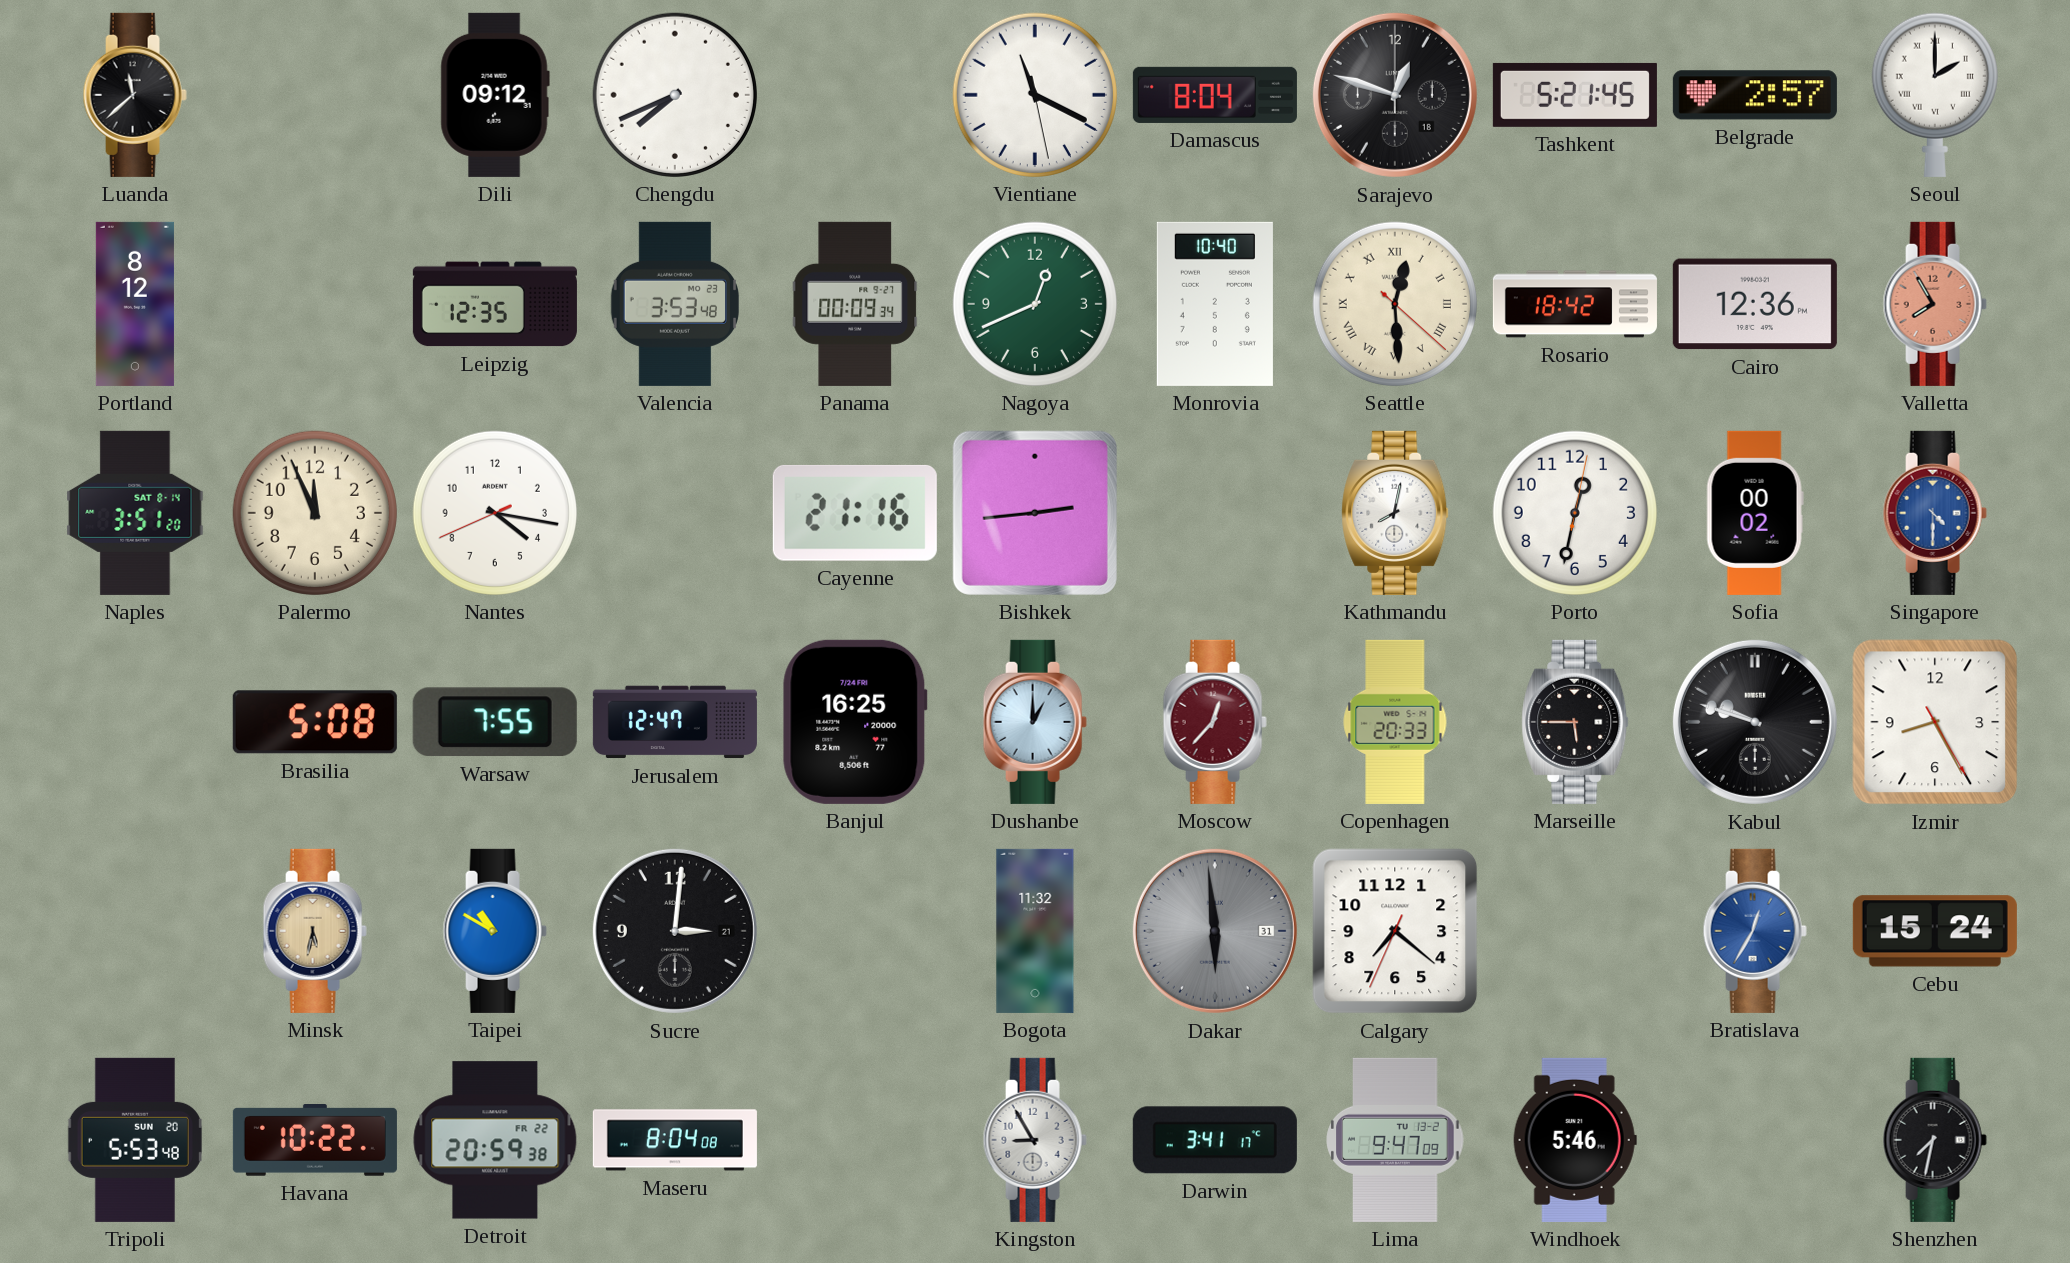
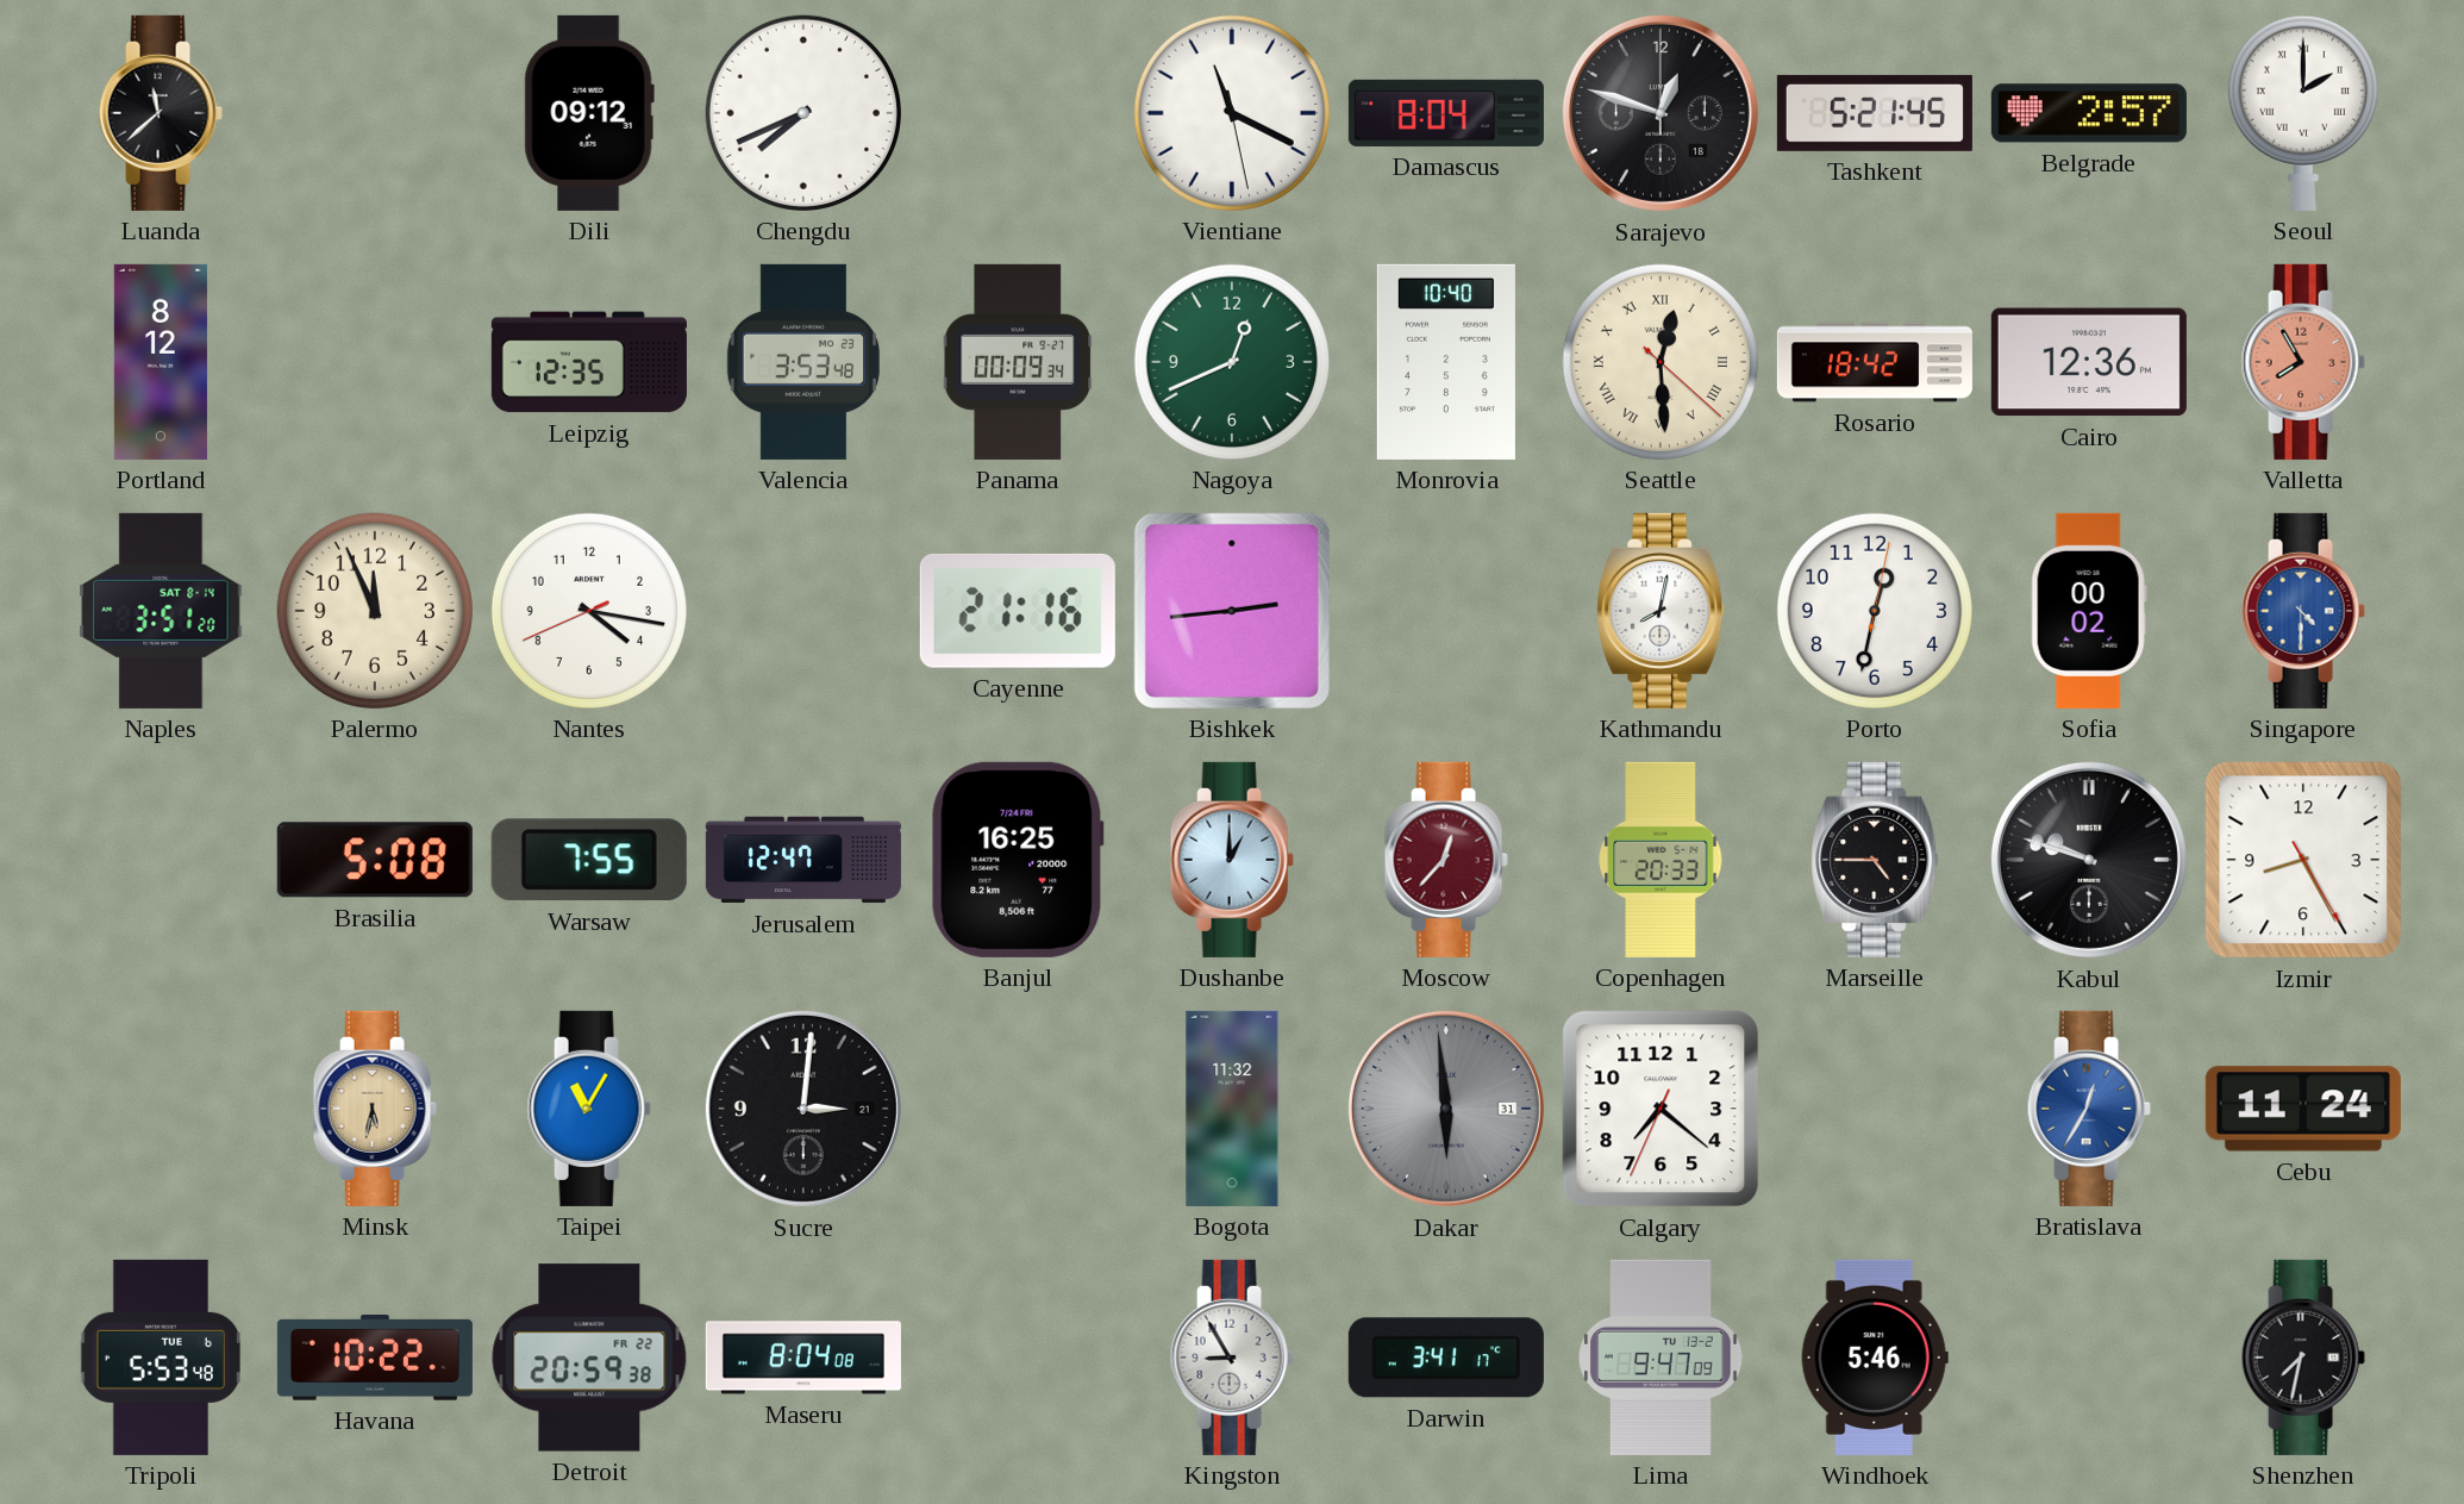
Marseille: 5:45 -> 4:45
Taipei: 10:50 -> 11:05
Cebu: 15:24 -> 11:24
Tripoli date: SUN 20 -> TUE 6
